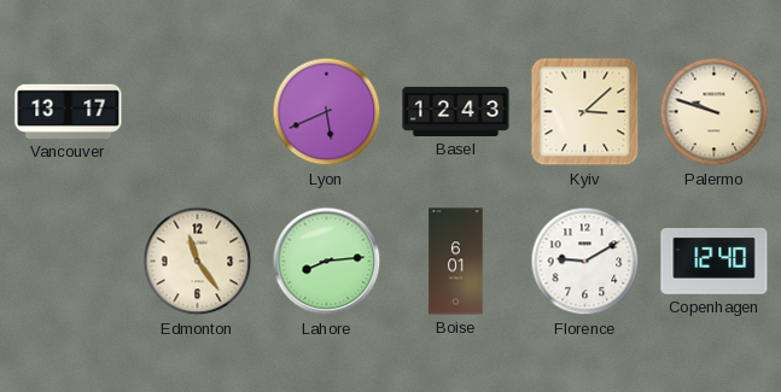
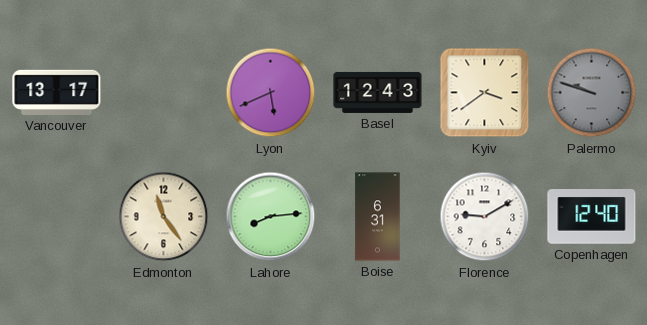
Kyiv: 3:08 -> 3:39
Palermo dial: cream -> grey
Boise: 6:01 -> 6:31
